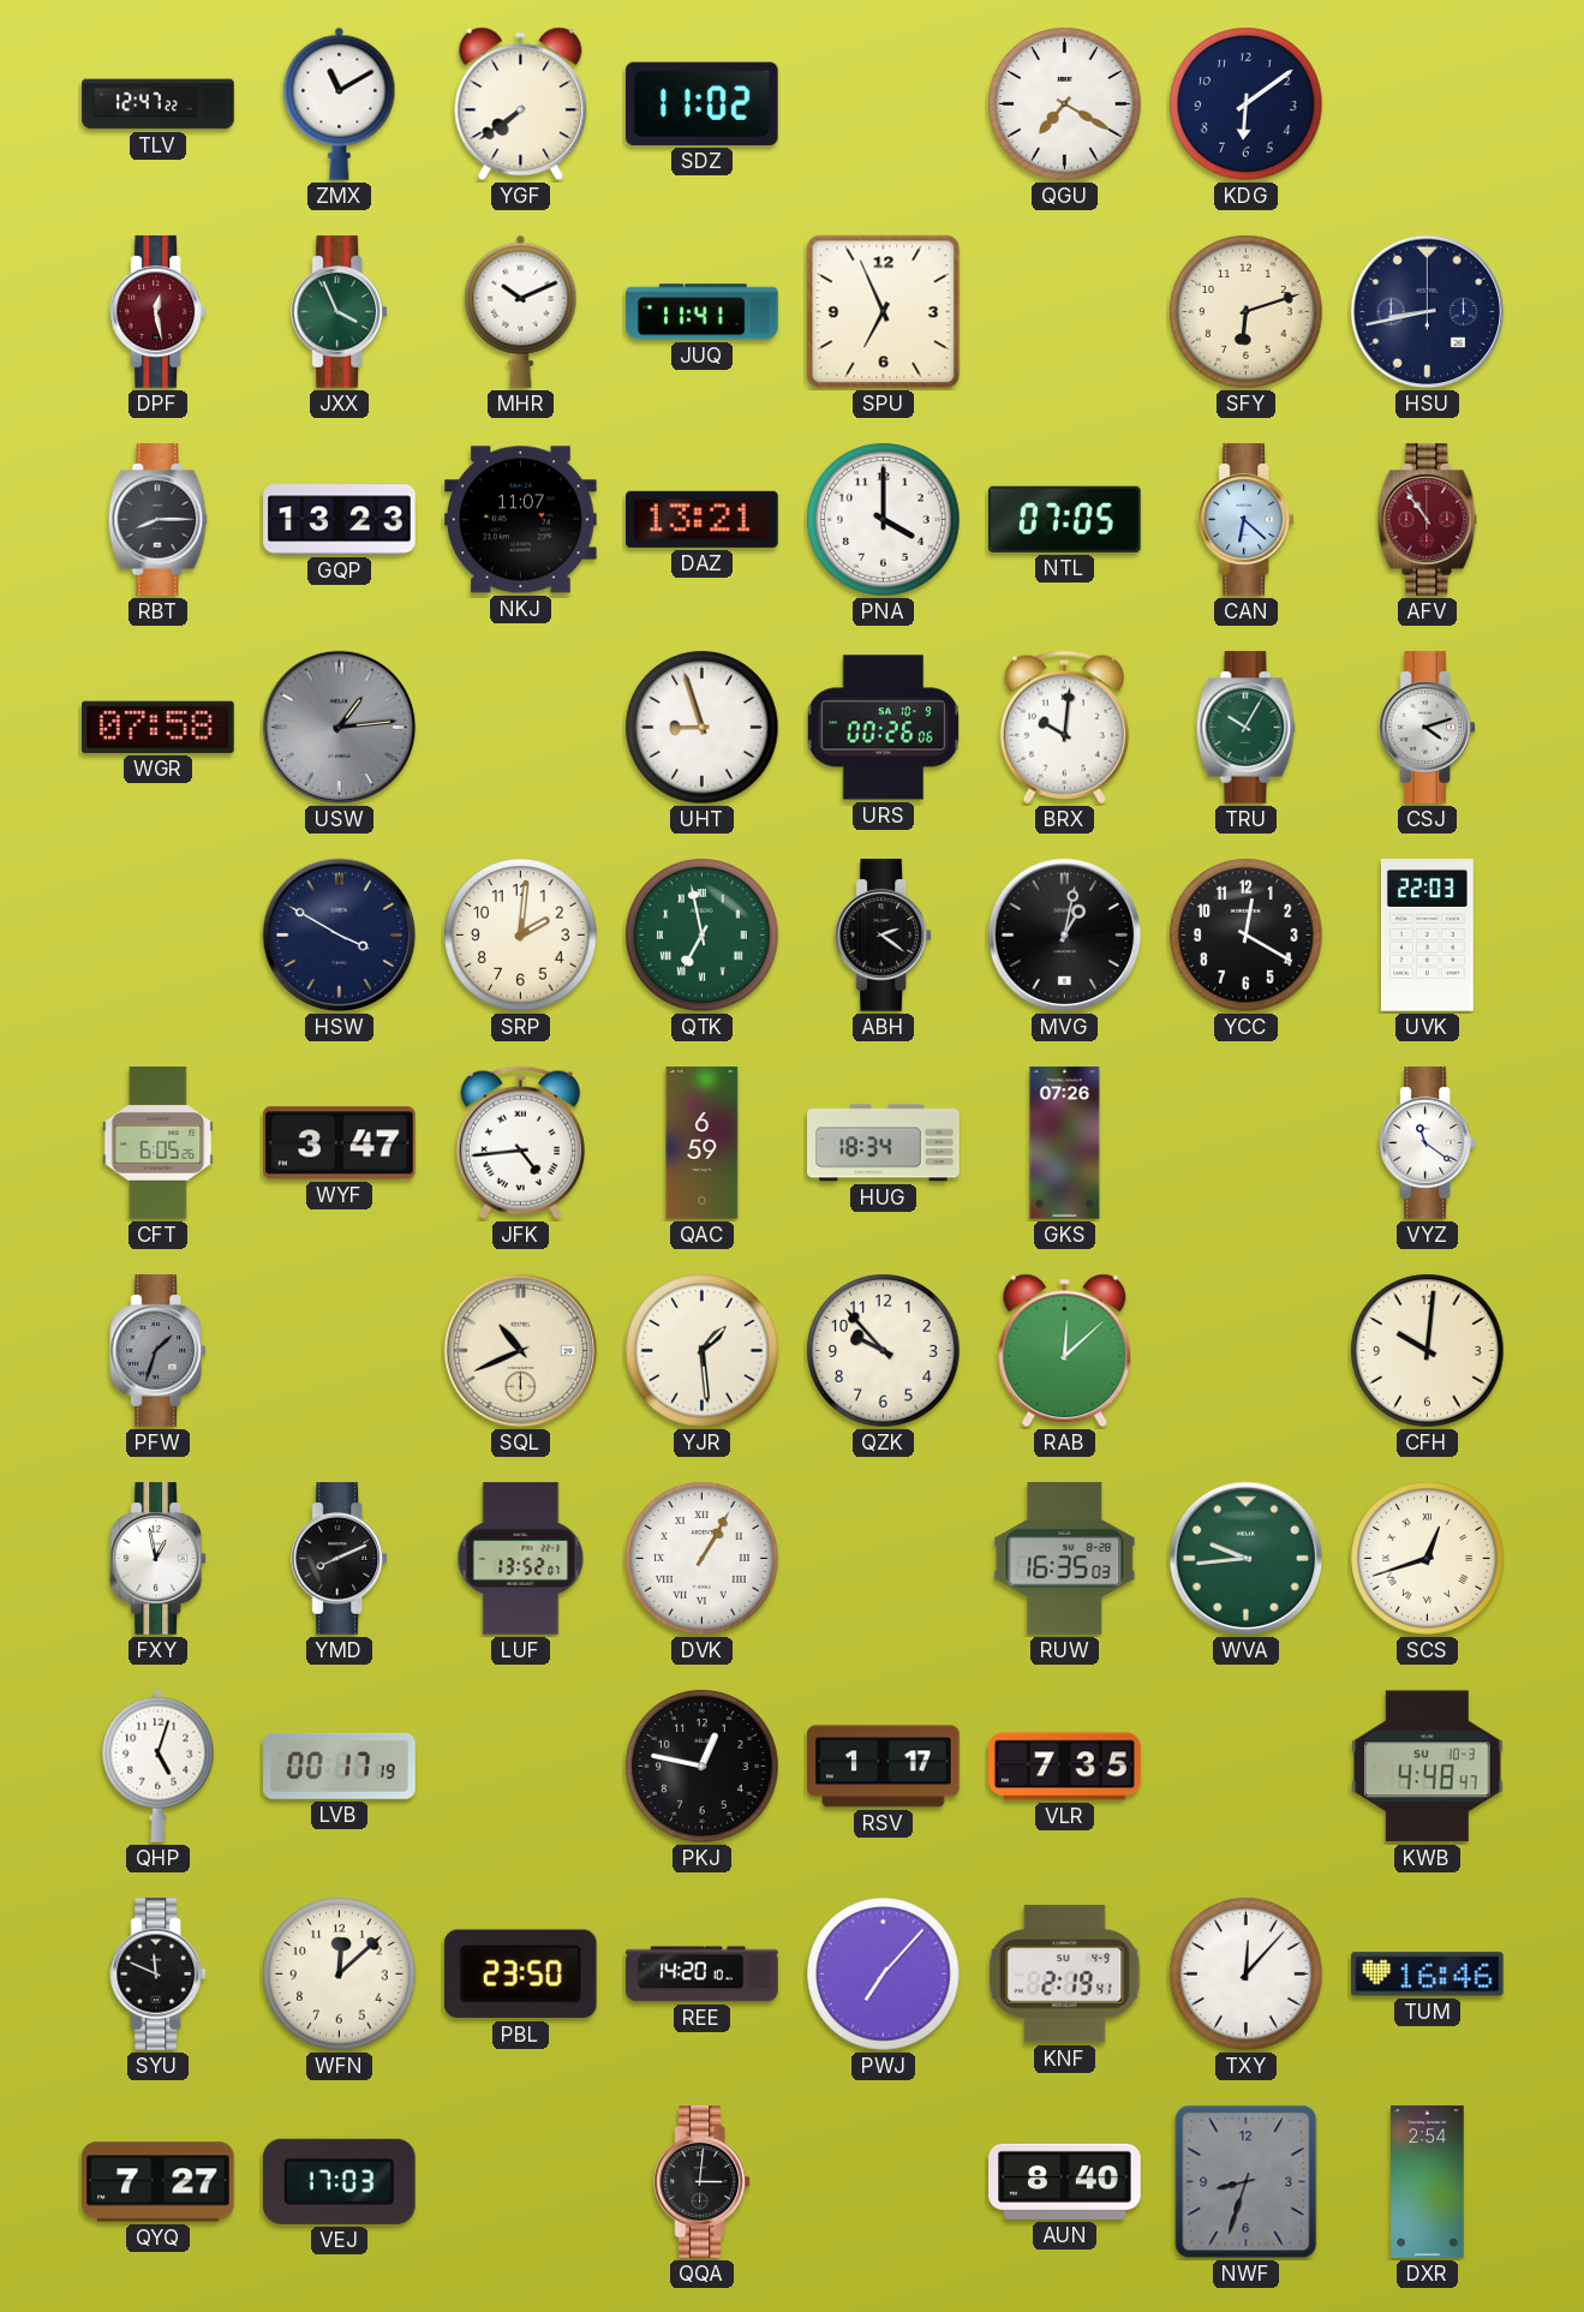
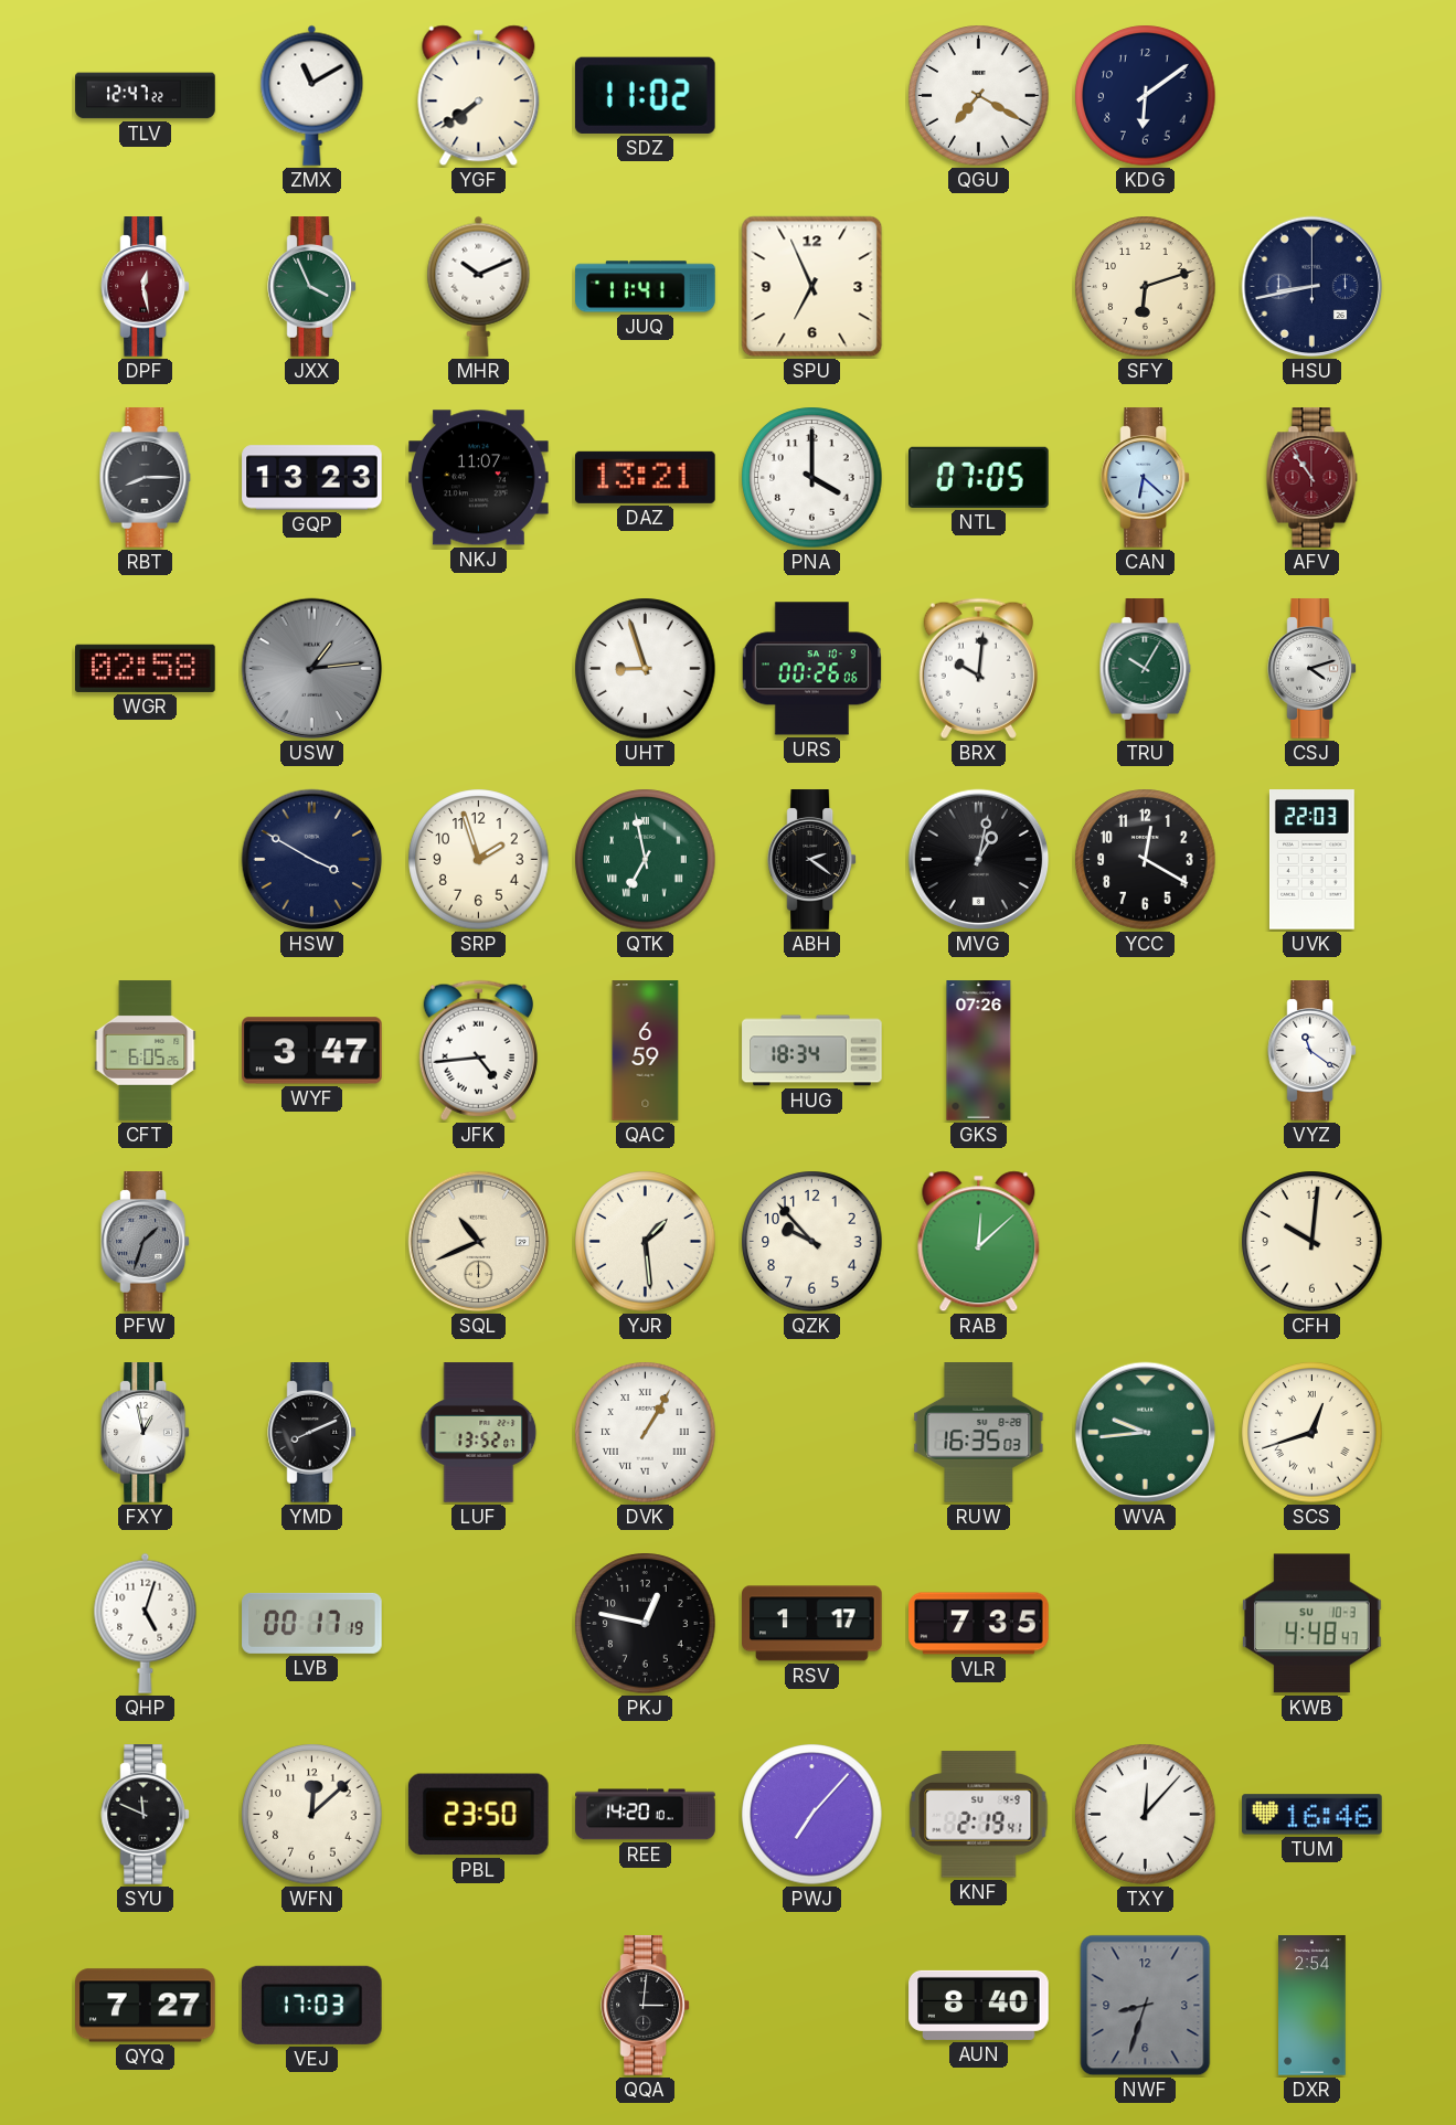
WGR: 07:58 -> 02:58
SRP: 2:01 -> 1:57
